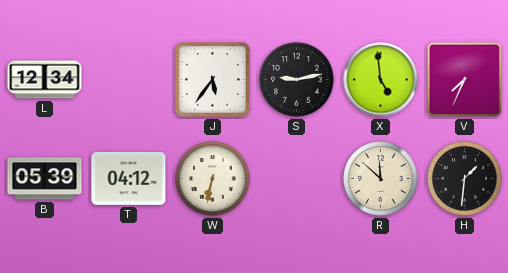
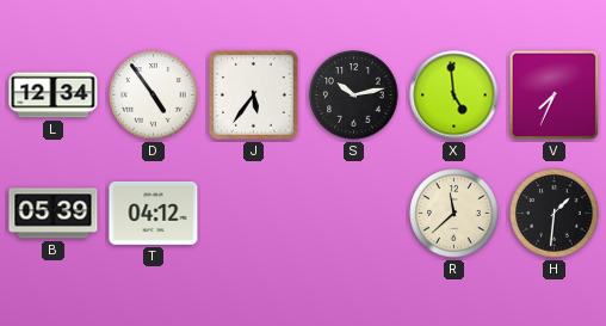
D: none -> 4:54
S: 9:13 -> 10:13
W: 6:32 -> none
R: 11:52 -> 11:38
